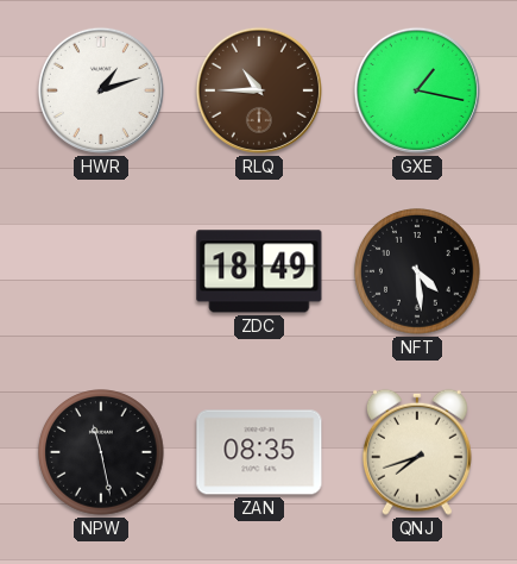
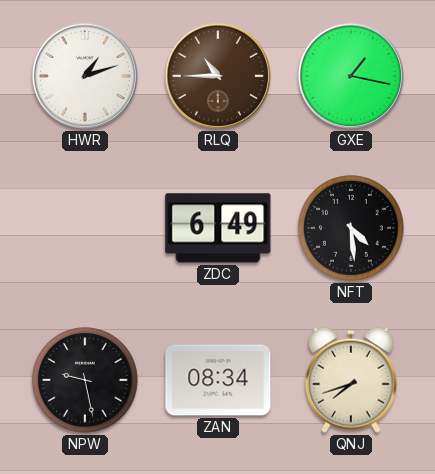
ZDC: 18:49 -> 6:49
NPW: 11:28 -> 9:28
ZAN: 08:35 -> 08:34
